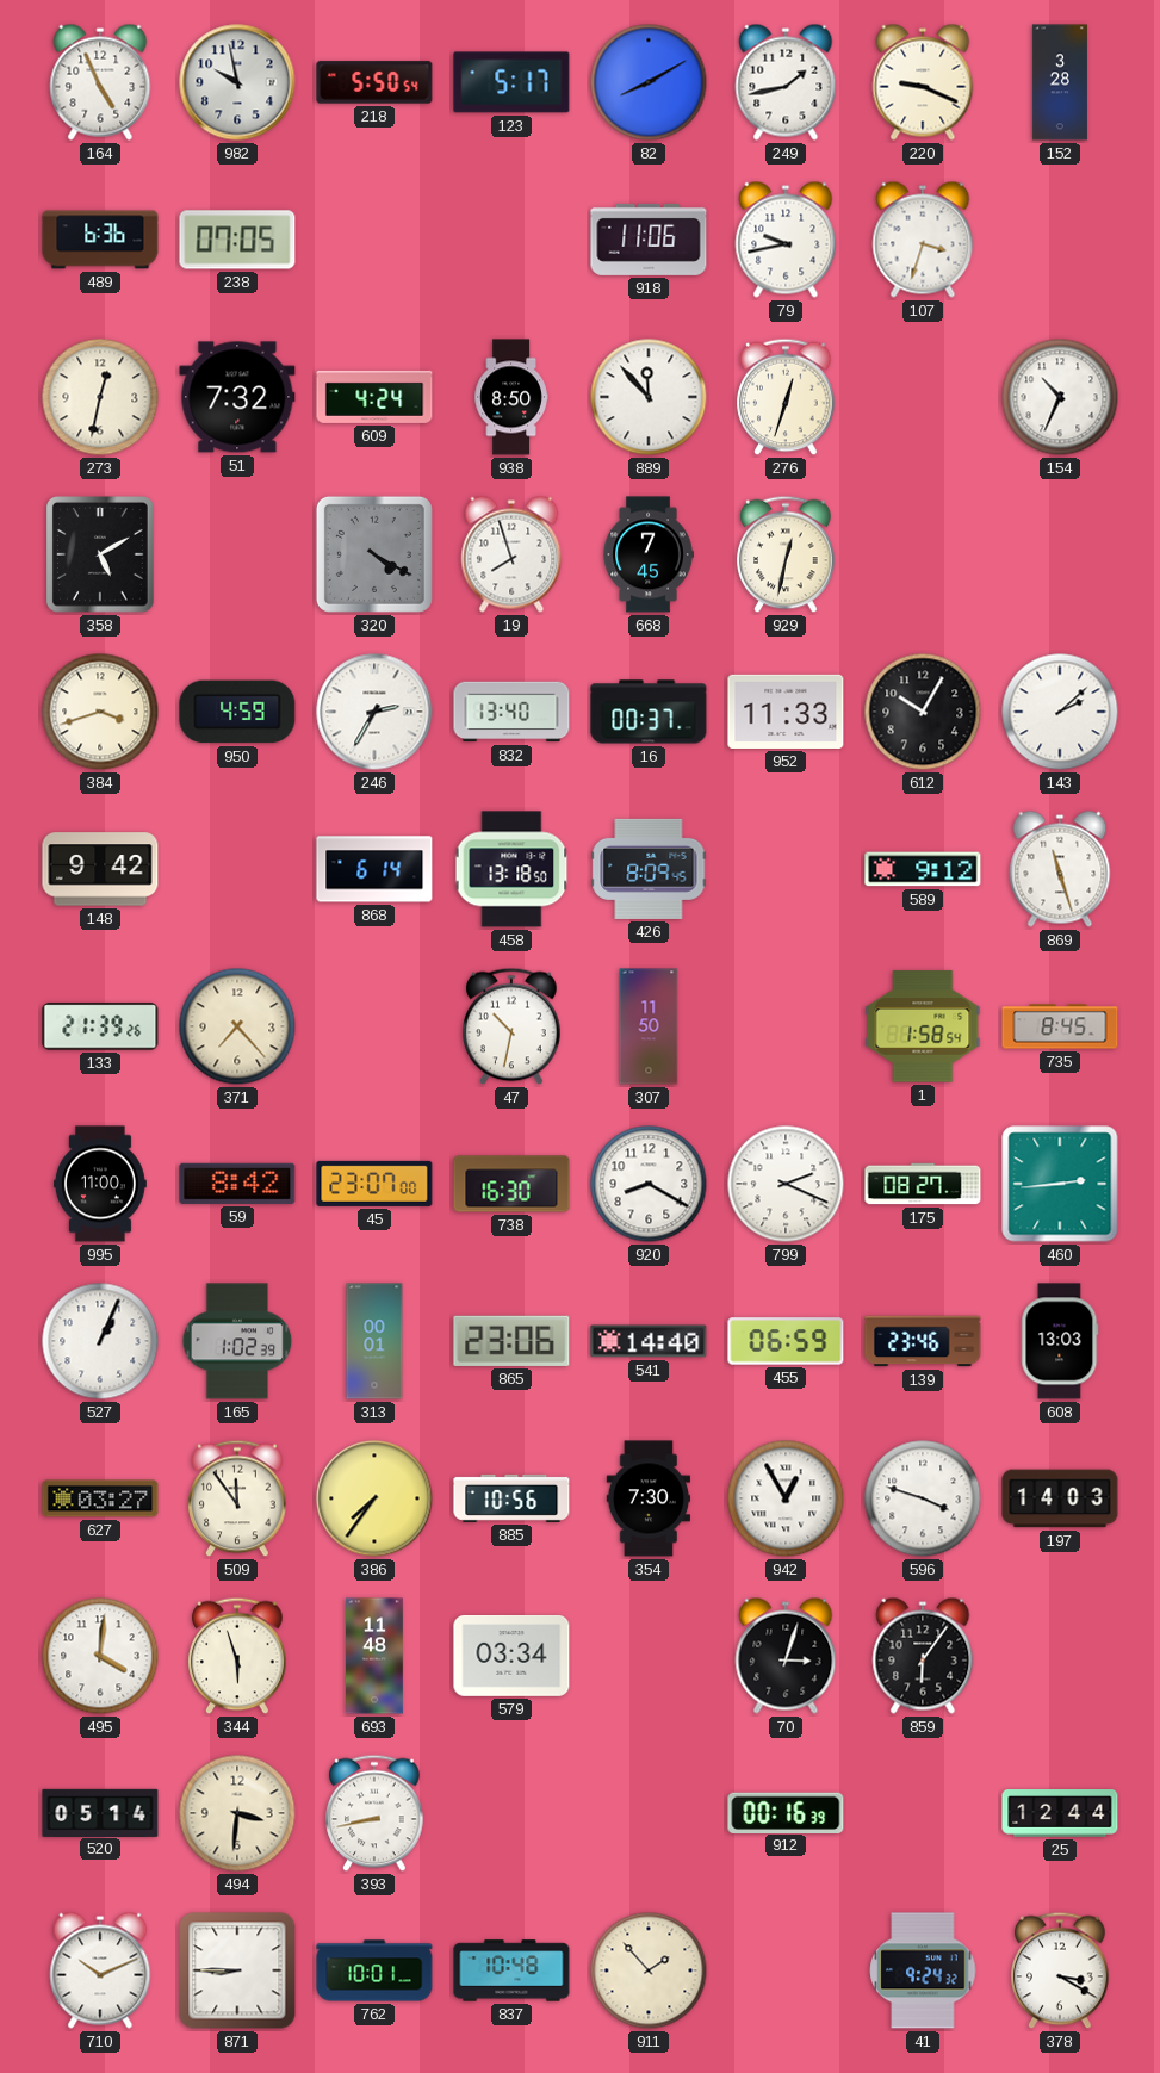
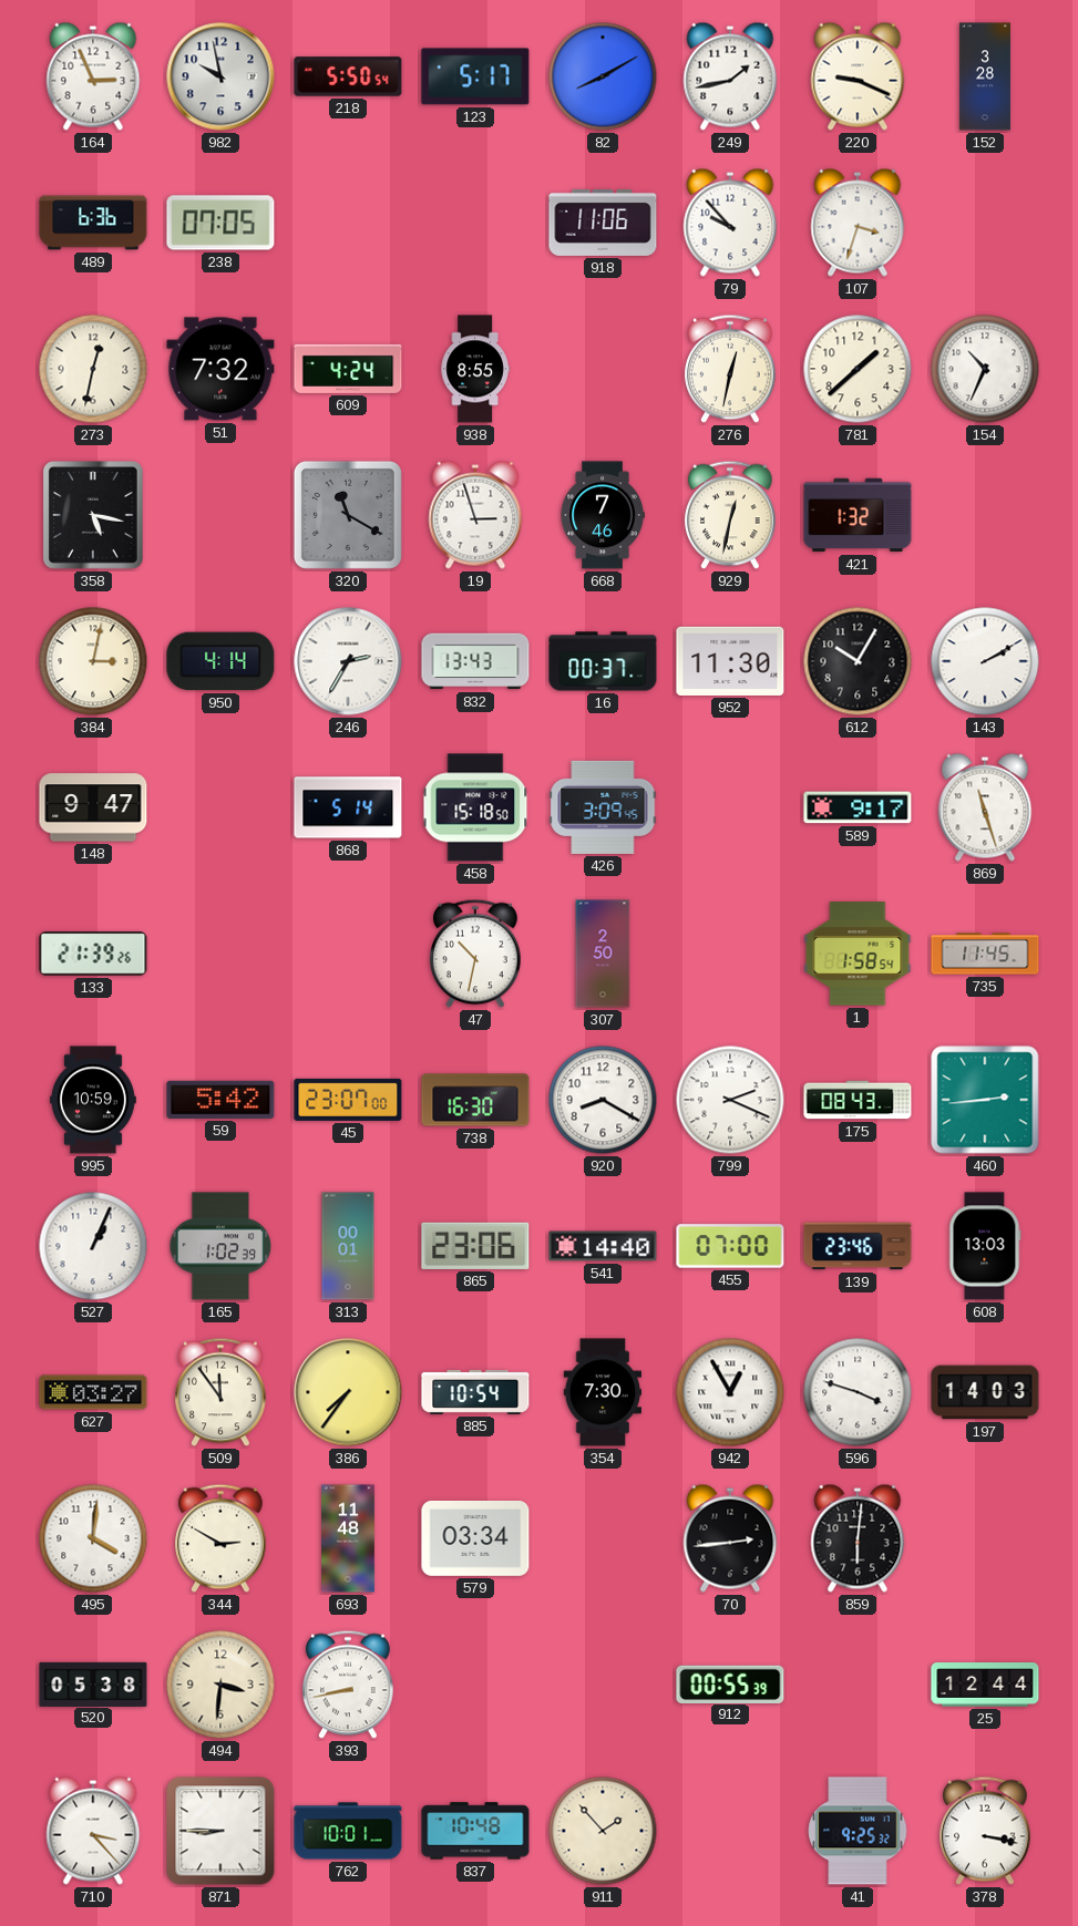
164: 4:56 -> 2:56
79: 9:43 -> 9:53
938: 8:50 -> 8:55
889: 11:53 -> none
276: 12:33 -> 12:32
781: none -> 1:38
358: 5:10 -> 5:17
320: 4:20 -> 11:20
19: 7:57 -> 2:57
668: 7:45 -> 7:46
421: none -> 1:32
384: 3:42 -> 3:02
950: 4:59 -> 4:14
832: 13:40 -> 13:43
952: 11:33 -> 11:30
143: 2:08 -> 2:10
148: 9:42 -> 9:47
868: 6:14 -> 5:14
458: 13:18 -> 15:18
426: 8:09 -> 3:09
589: 9:12 -> 9:17
371: 7:23 -> none
307: 11:50 -> 2:50
735: 8:45 -> 11:45
995: 11:00 -> 10:59
59: 8:42 -> 5:42
175: 08:27 -> 08:43
455: 06:59 -> 07:00
885: 10:56 -> 10:54
344: 5:57 -> 2:50
70: 3:03 -> 2:44
859: 6:06 -> 6:01
520: 05:14 -> 05:38
912: 00:16 -> 00:55
710: 10:11 -> 3:23
41: 9:24 -> 9:25
378: 3:20 -> 3:17
